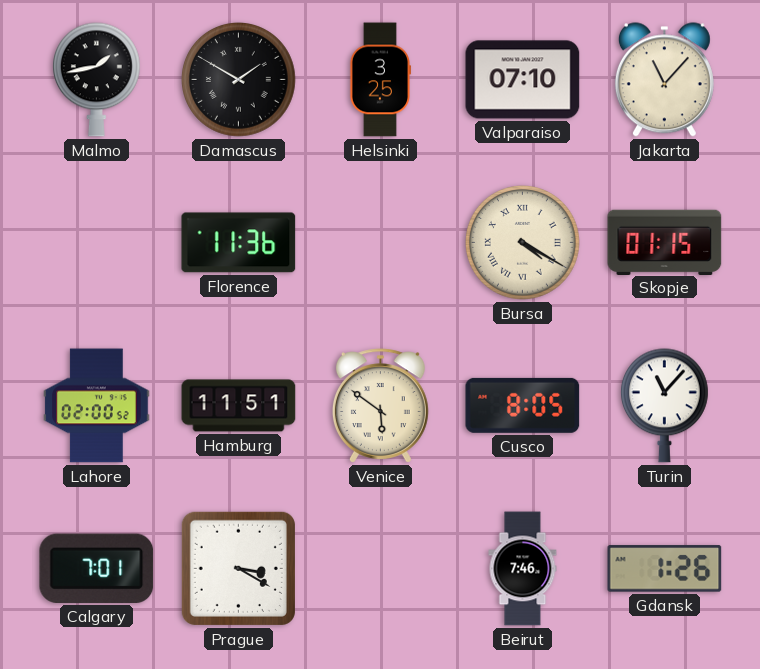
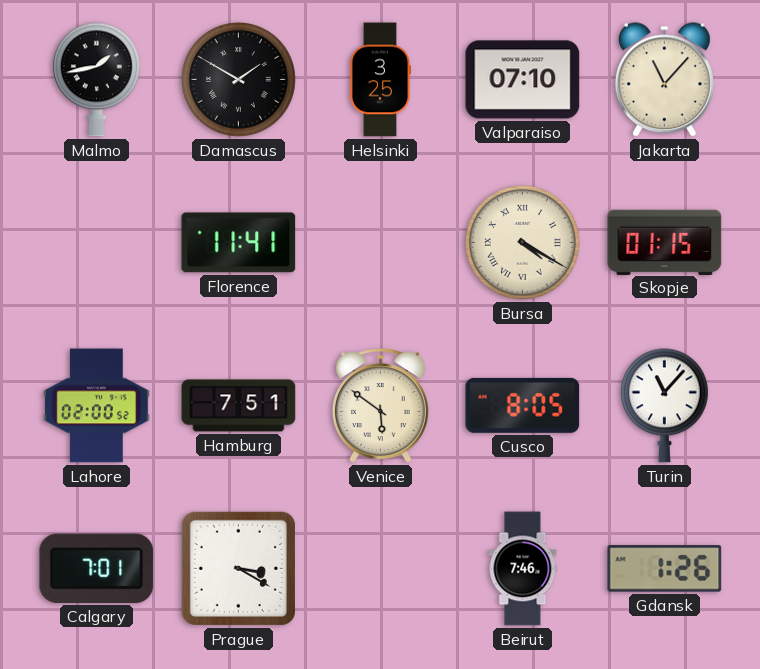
Florence: 11:36 -> 11:41
Hamburg: 11:51 -> 7:51
